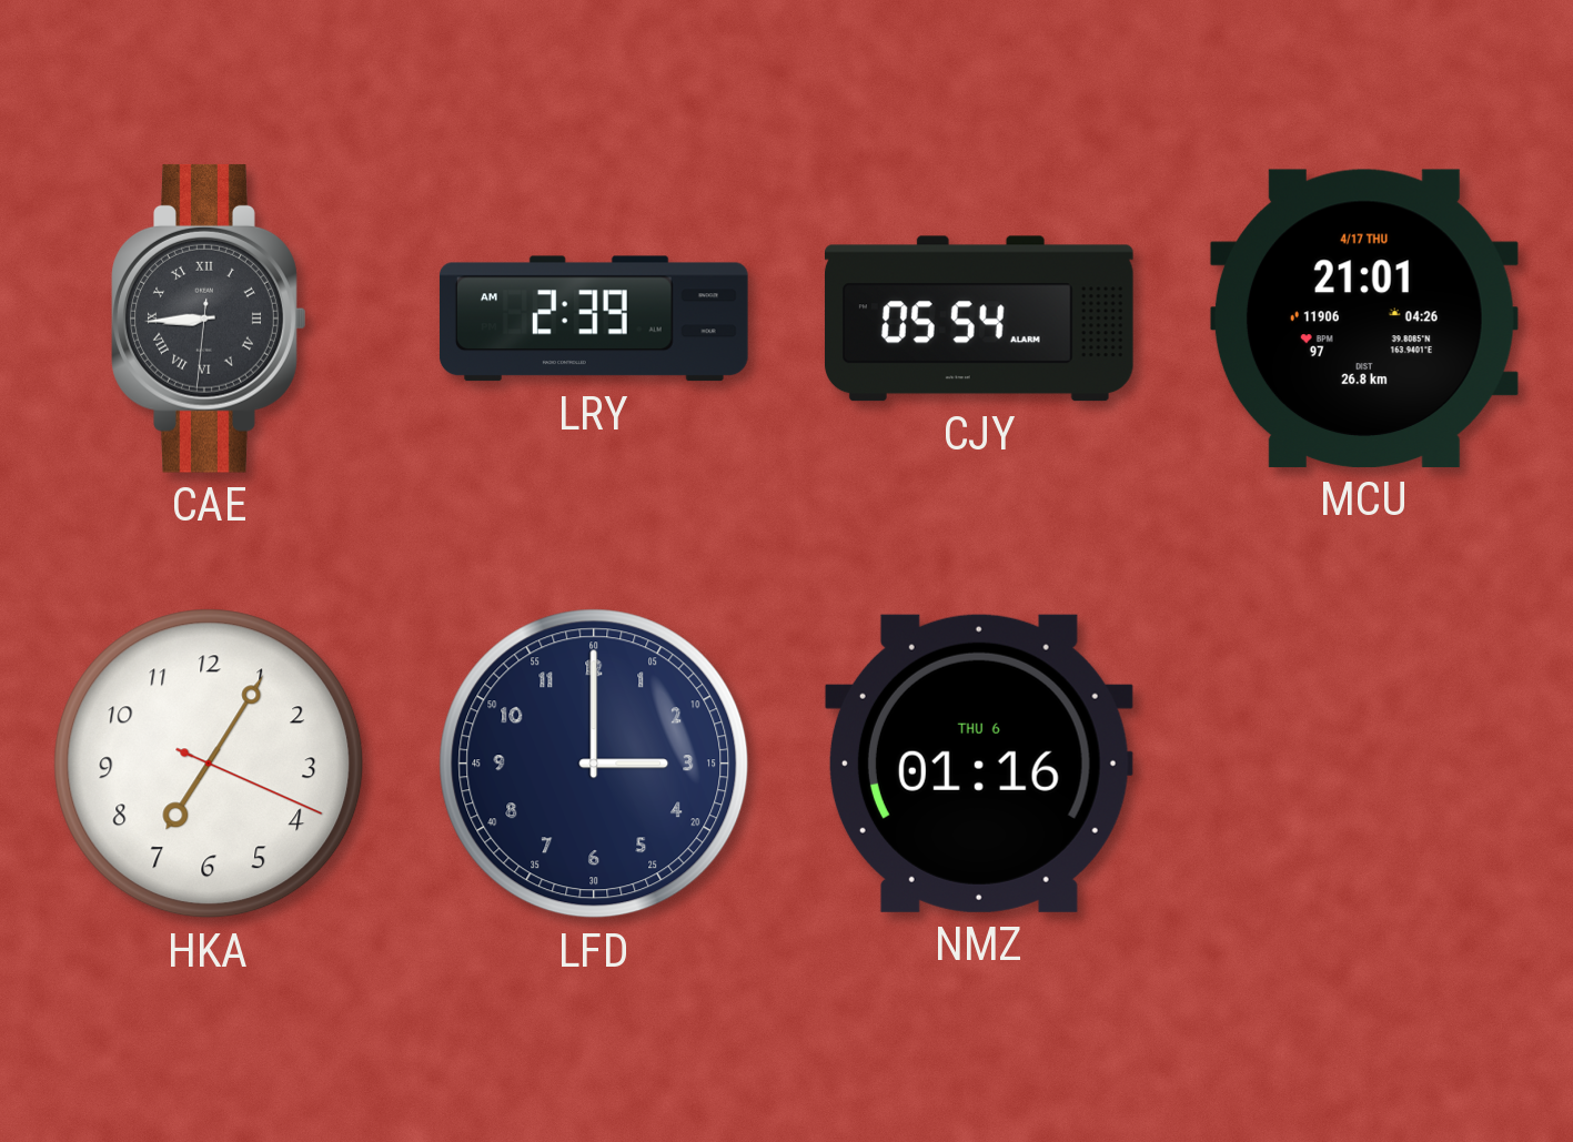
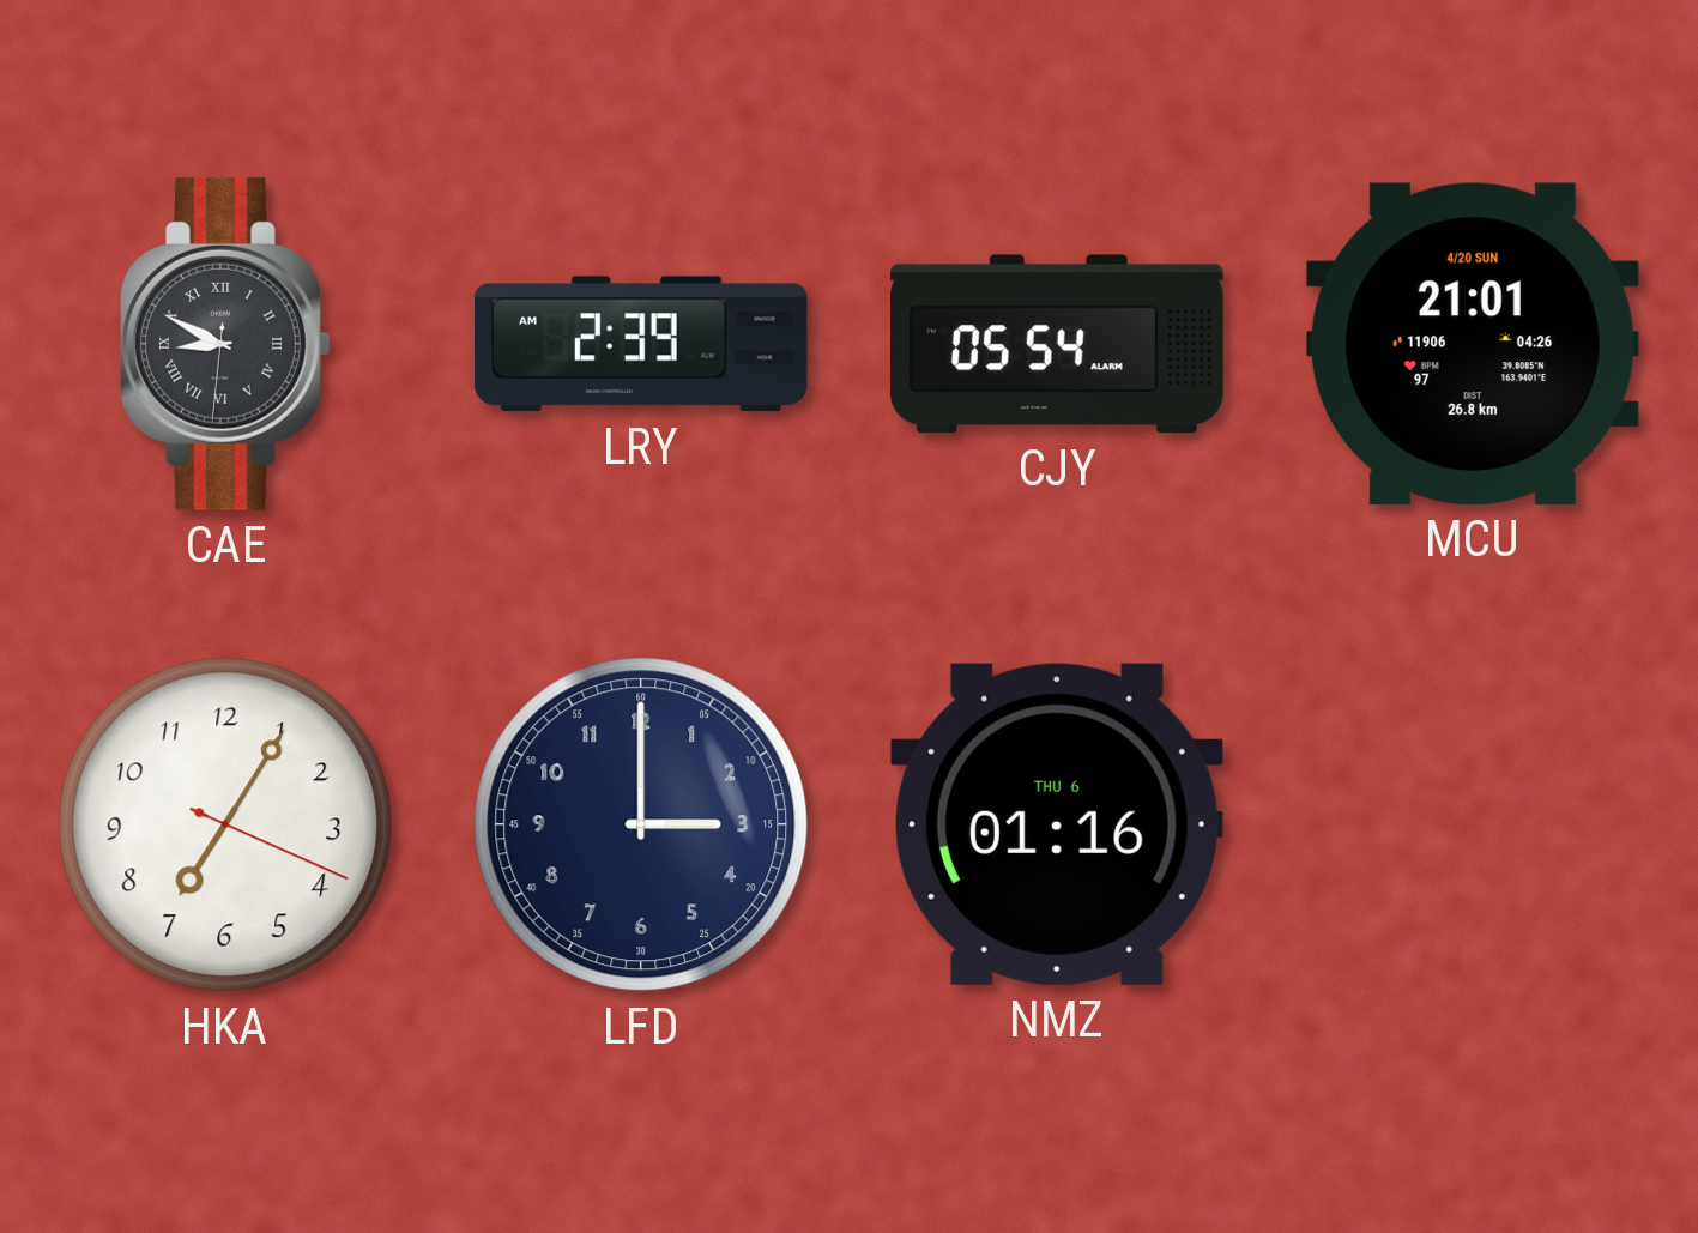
CAE: 8:44 -> 8:49
MCU date: 4/17 THU -> 4/20 SUN
